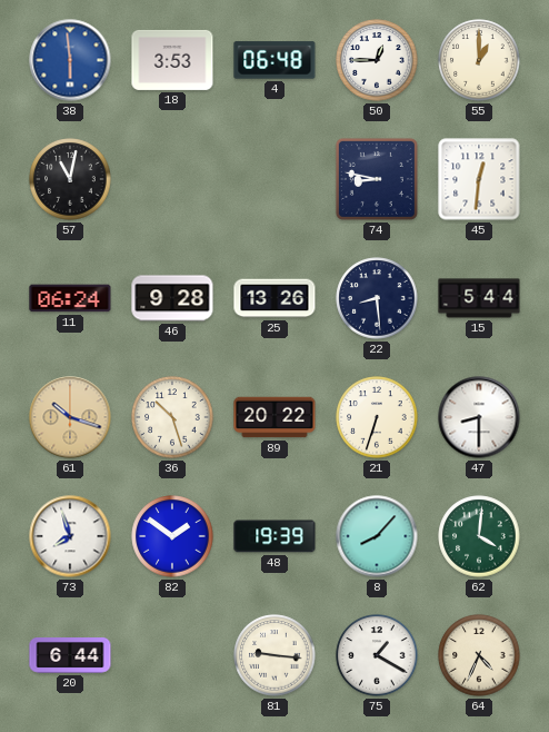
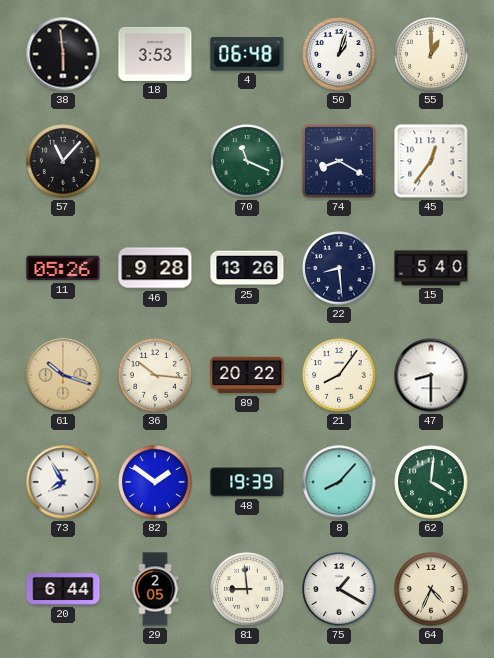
38 dial: blue -> black
50: 12:45 -> 1:03
57: 11:02 -> 11:07
70: none -> 11:19
74: 8:47 -> 8:20
45: 12:31 -> 12:36
11: 06:24 -> 05:26
15: 5:44 -> 5:40
36: 10:27 -> 10:16
21: 6:33 -> 8:06
73: 7:57 -> 7:55
29: none -> 2:05
81: 9:16 -> 8:59
